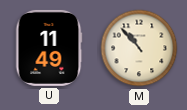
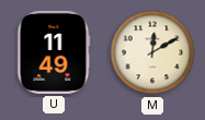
M: 10:53 -> 12:10
